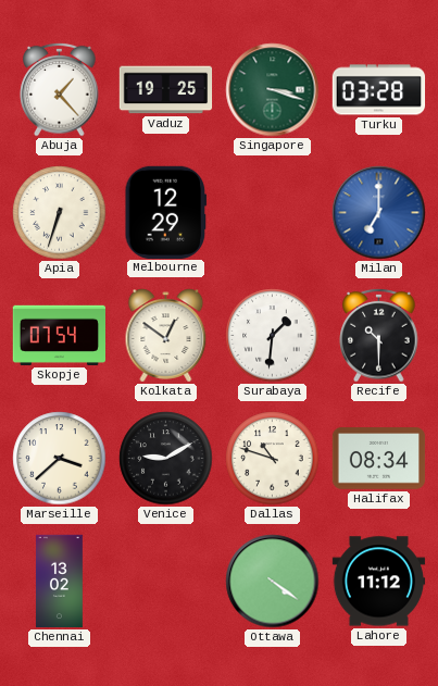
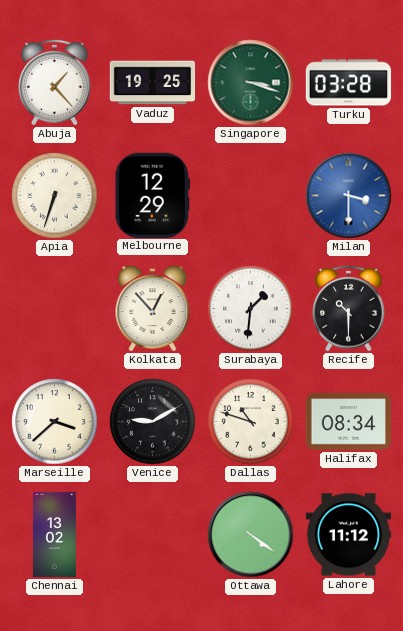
Milan: 7:00 -> 3:30
Skopje: 07:54 -> none
Kolkata: 12:51 -> 12:53
